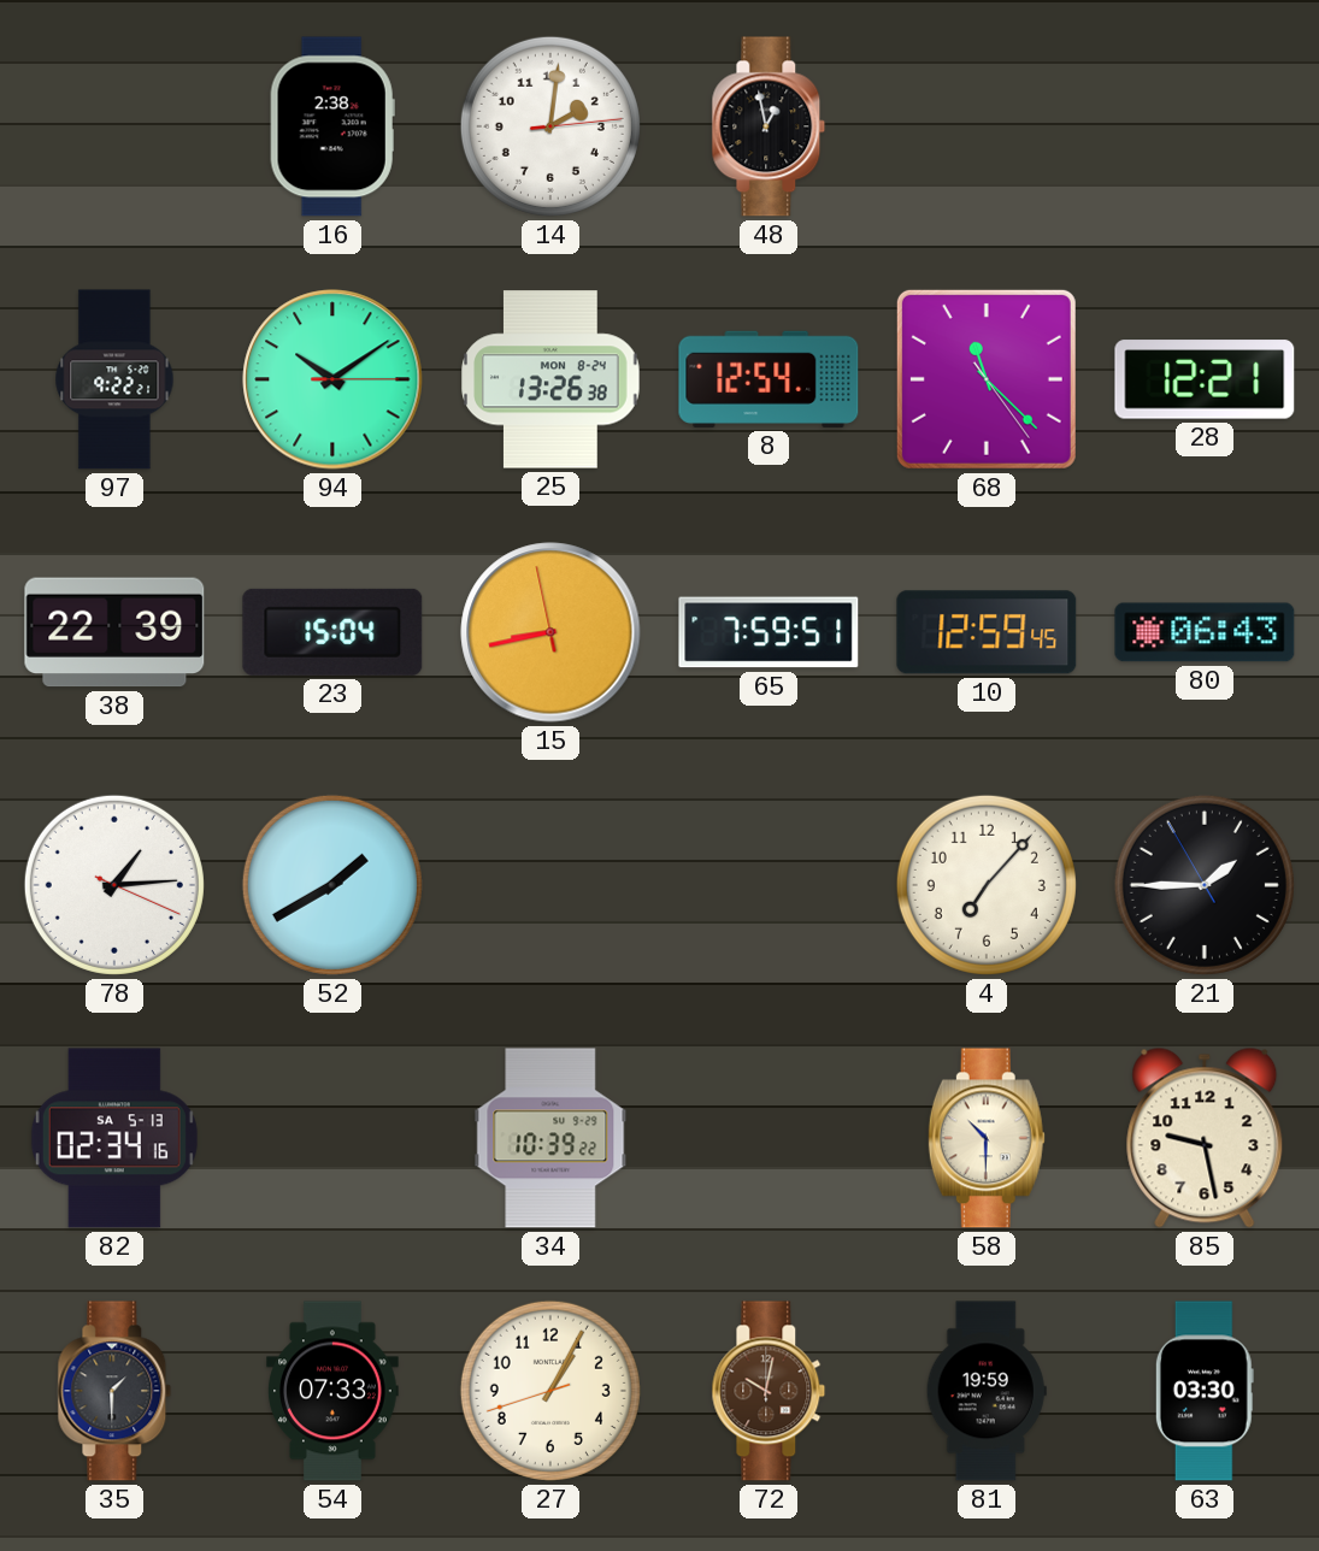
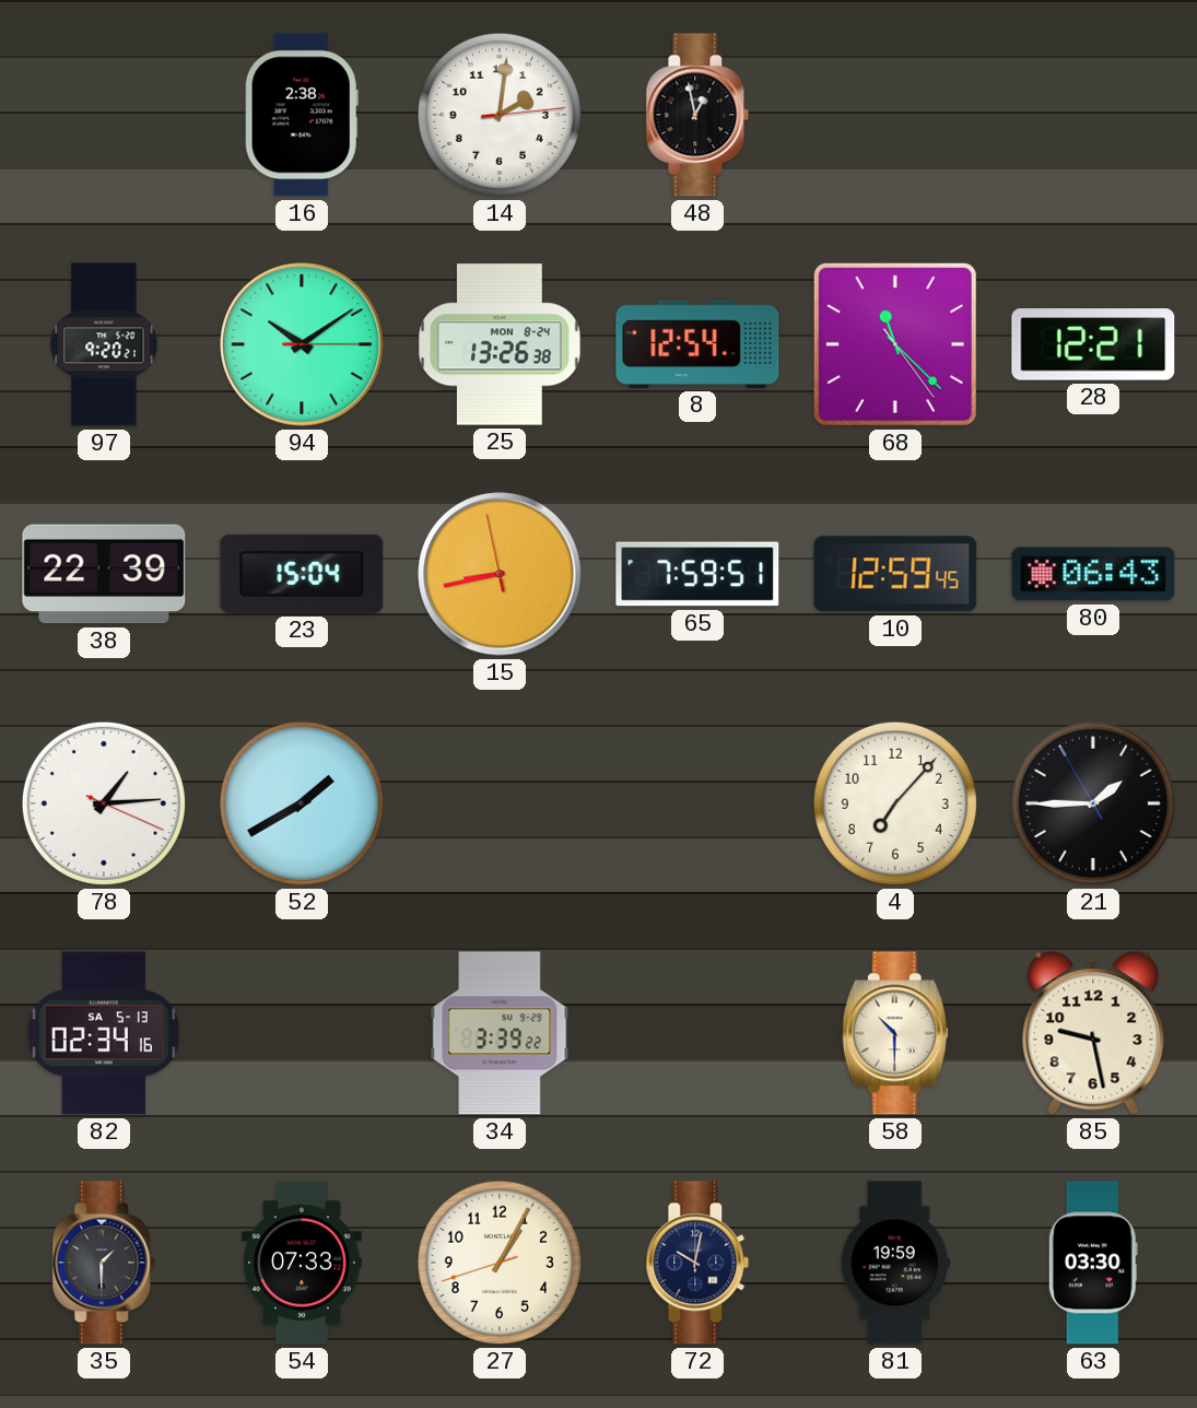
97: 9:22 -> 9:20
34: 10:39 -> 3:39
72 dial: brown -> navy
